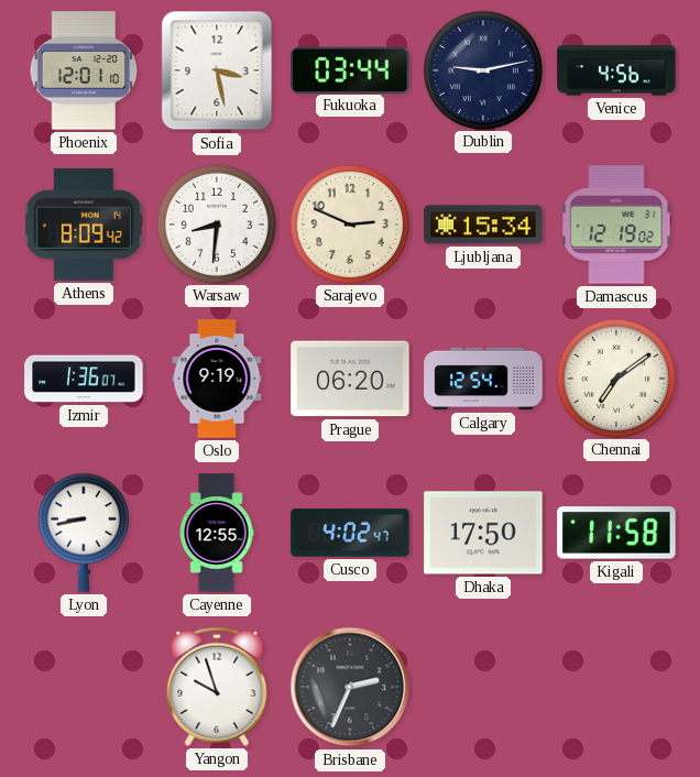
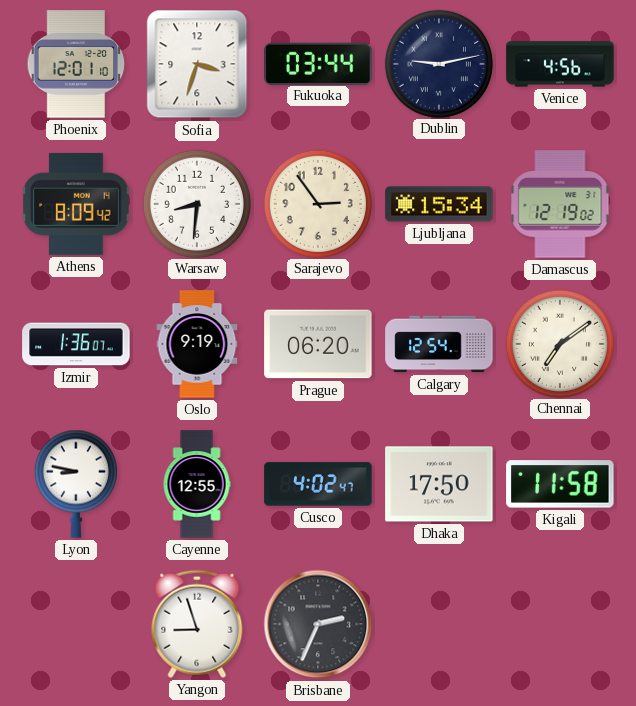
Sofia: 3:28 -> 3:33
Sarajevo: 2:49 -> 2:54
Lyon: 8:43 -> 8:47
Yangon: 9:57 -> 8:57
